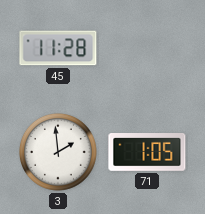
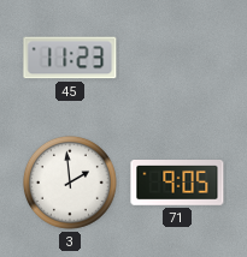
45: 11:28 -> 11:23
71: 1:05 -> 9:05
